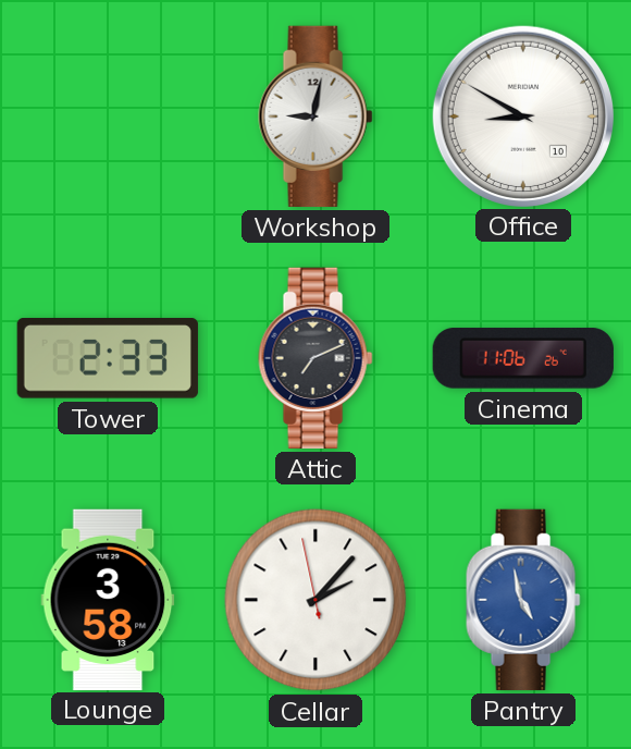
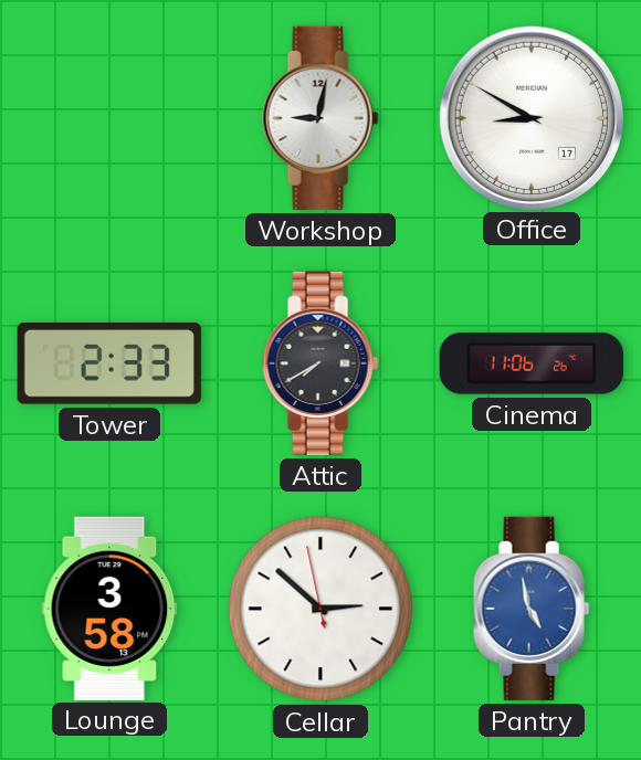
Office date: 10 -> 17
Attic: 7:11 -> 7:40
Cellar: 2:06 -> 2:51
